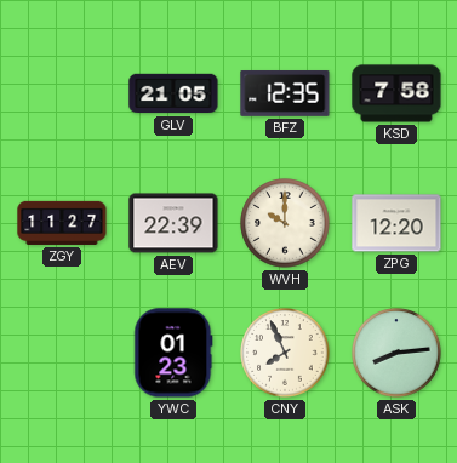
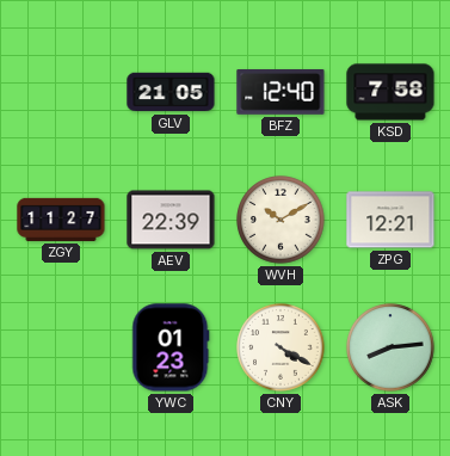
BFZ: 12:35 -> 12:40
WVH: 10:00 -> 10:10
ZPG: 12:20 -> 12:21
CNY: 7:56 -> 4:20
